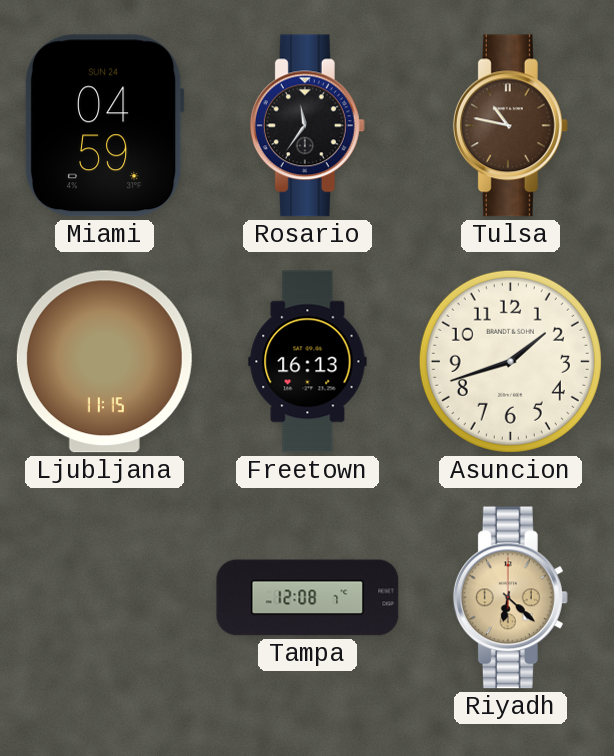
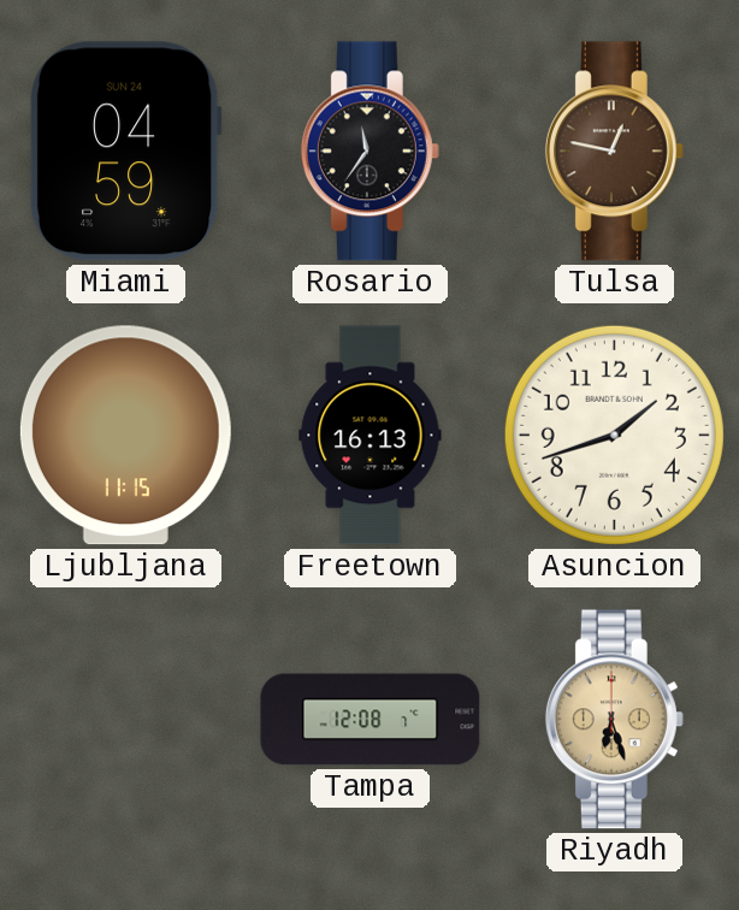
Tulsa: 10:47 -> 12:47
Riyadh: 6:22 -> 6:27
